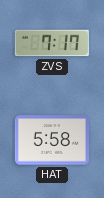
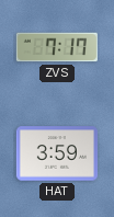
HAT: 5:58 -> 3:59
